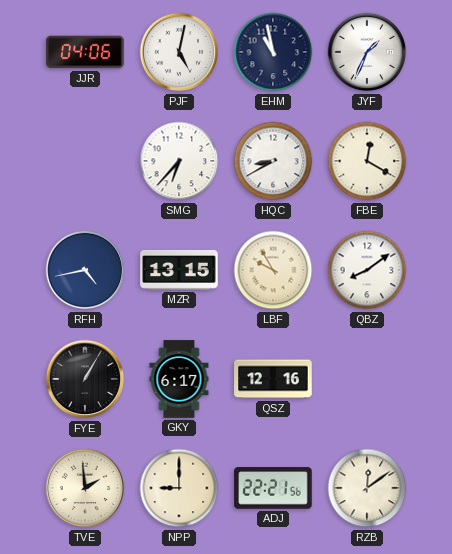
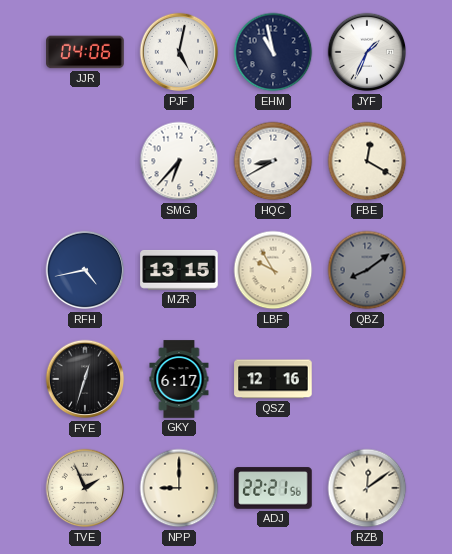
QBZ dial: white -> grey
FYE: 1:05 -> 12:33
TVE: 1:59 -> 1:56
